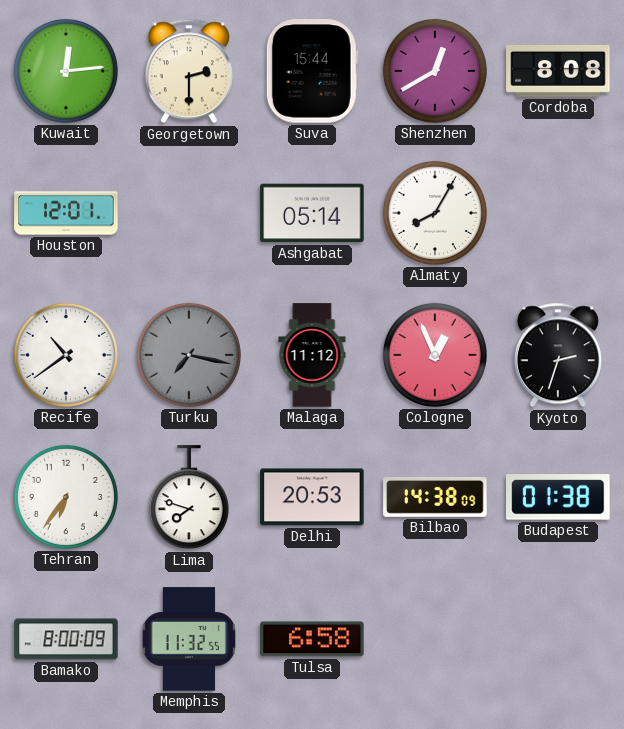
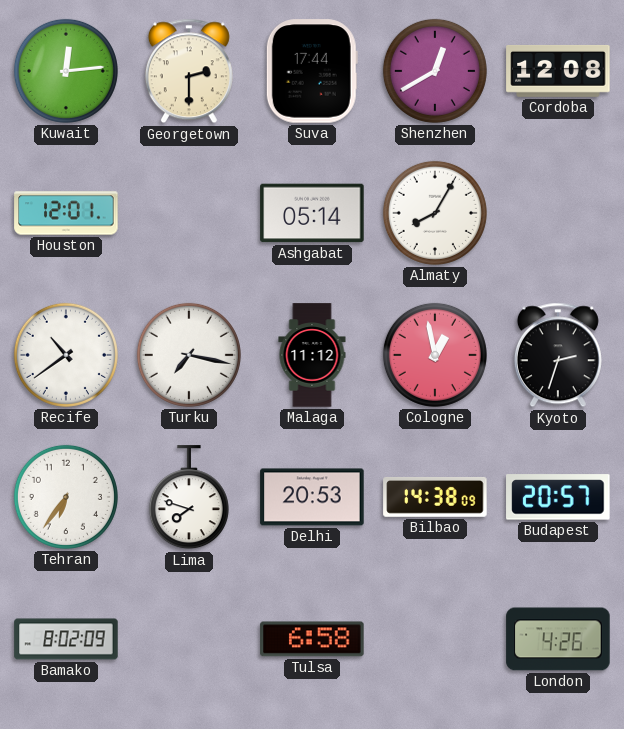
Suva: 15:44 -> 17:44
Cordoba: 8:08 -> 12:08
Turku dial: grey -> white
Cologne: 12:56 -> 12:58
Budapest: 01:38 -> 20:57
Bamako: 8:00 -> 8:02
Memphis: 11:32 -> none
London: none -> 4:26
